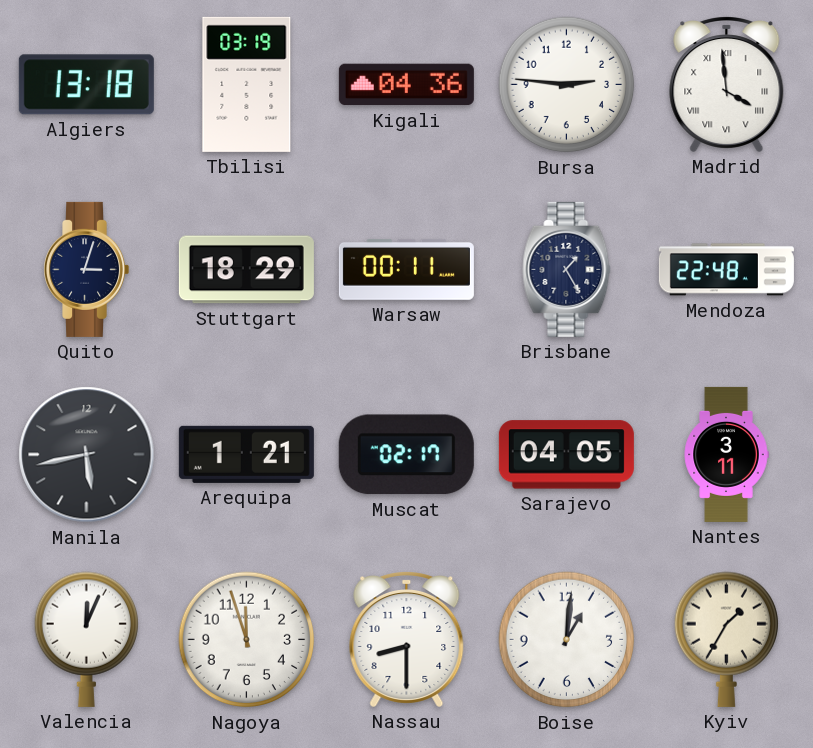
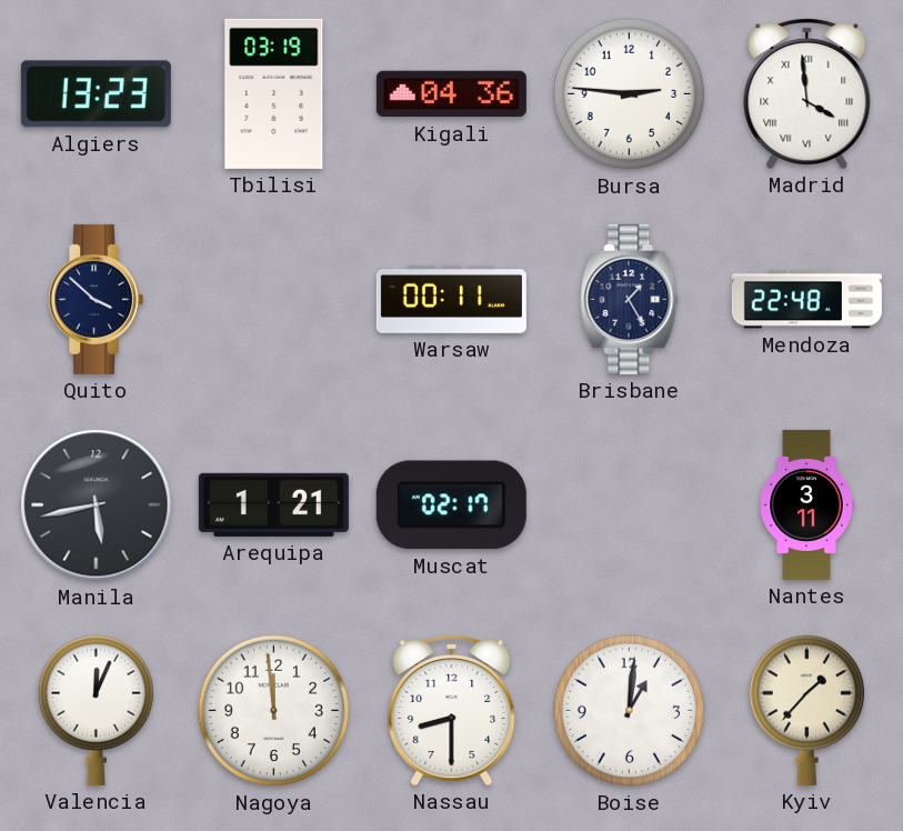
Algiers: 13:18 -> 13:23
Quito: 3:03 -> 3:52
Stuttgart: 18:29 -> none
Sarajevo: 04:05 -> none
Nagoya: 11:57 -> 11:59
Kyiv: 1:35 -> 1:37
